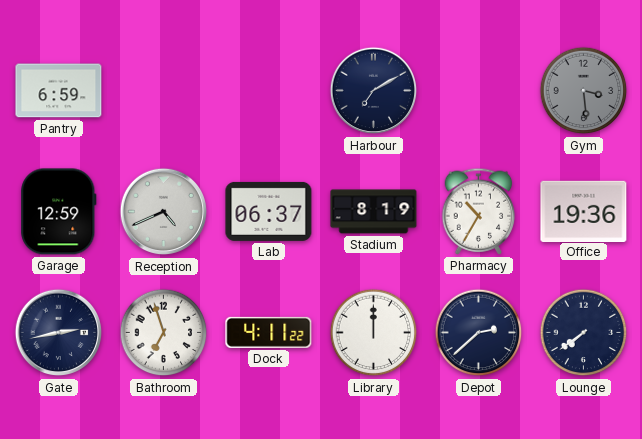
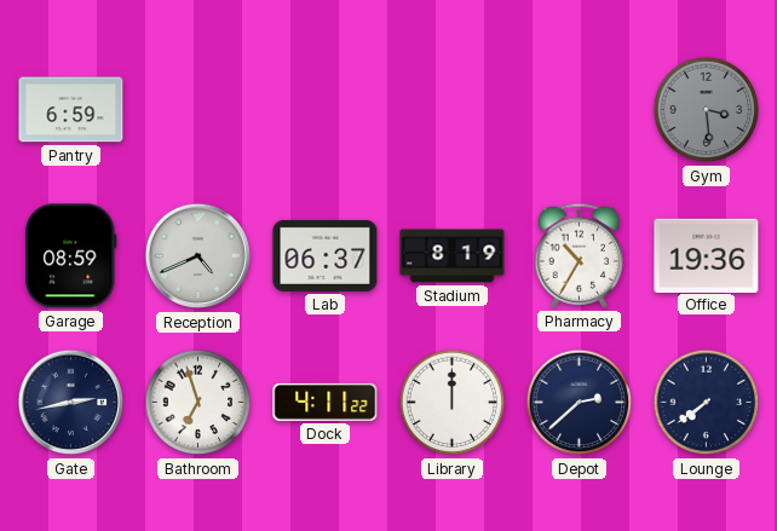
Harbour: 7:10 -> none
Garage: 12:59 -> 08:59
